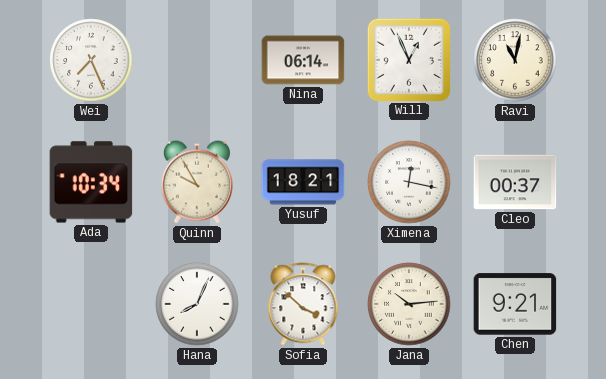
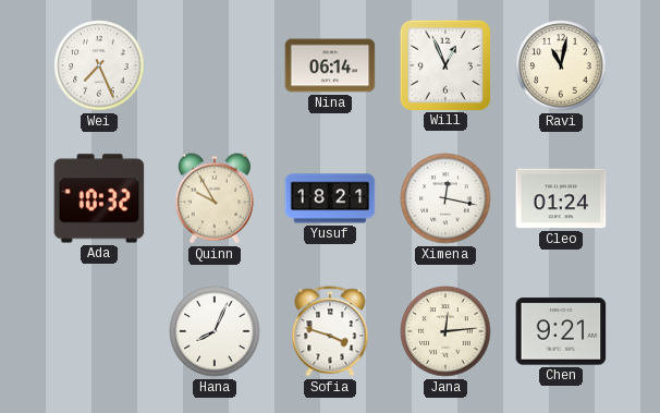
Ada: 10:34 -> 10:32
Cleo: 00:37 -> 01:24
Sofia: 3:52 -> 3:48
Jana: 10:14 -> 12:14
